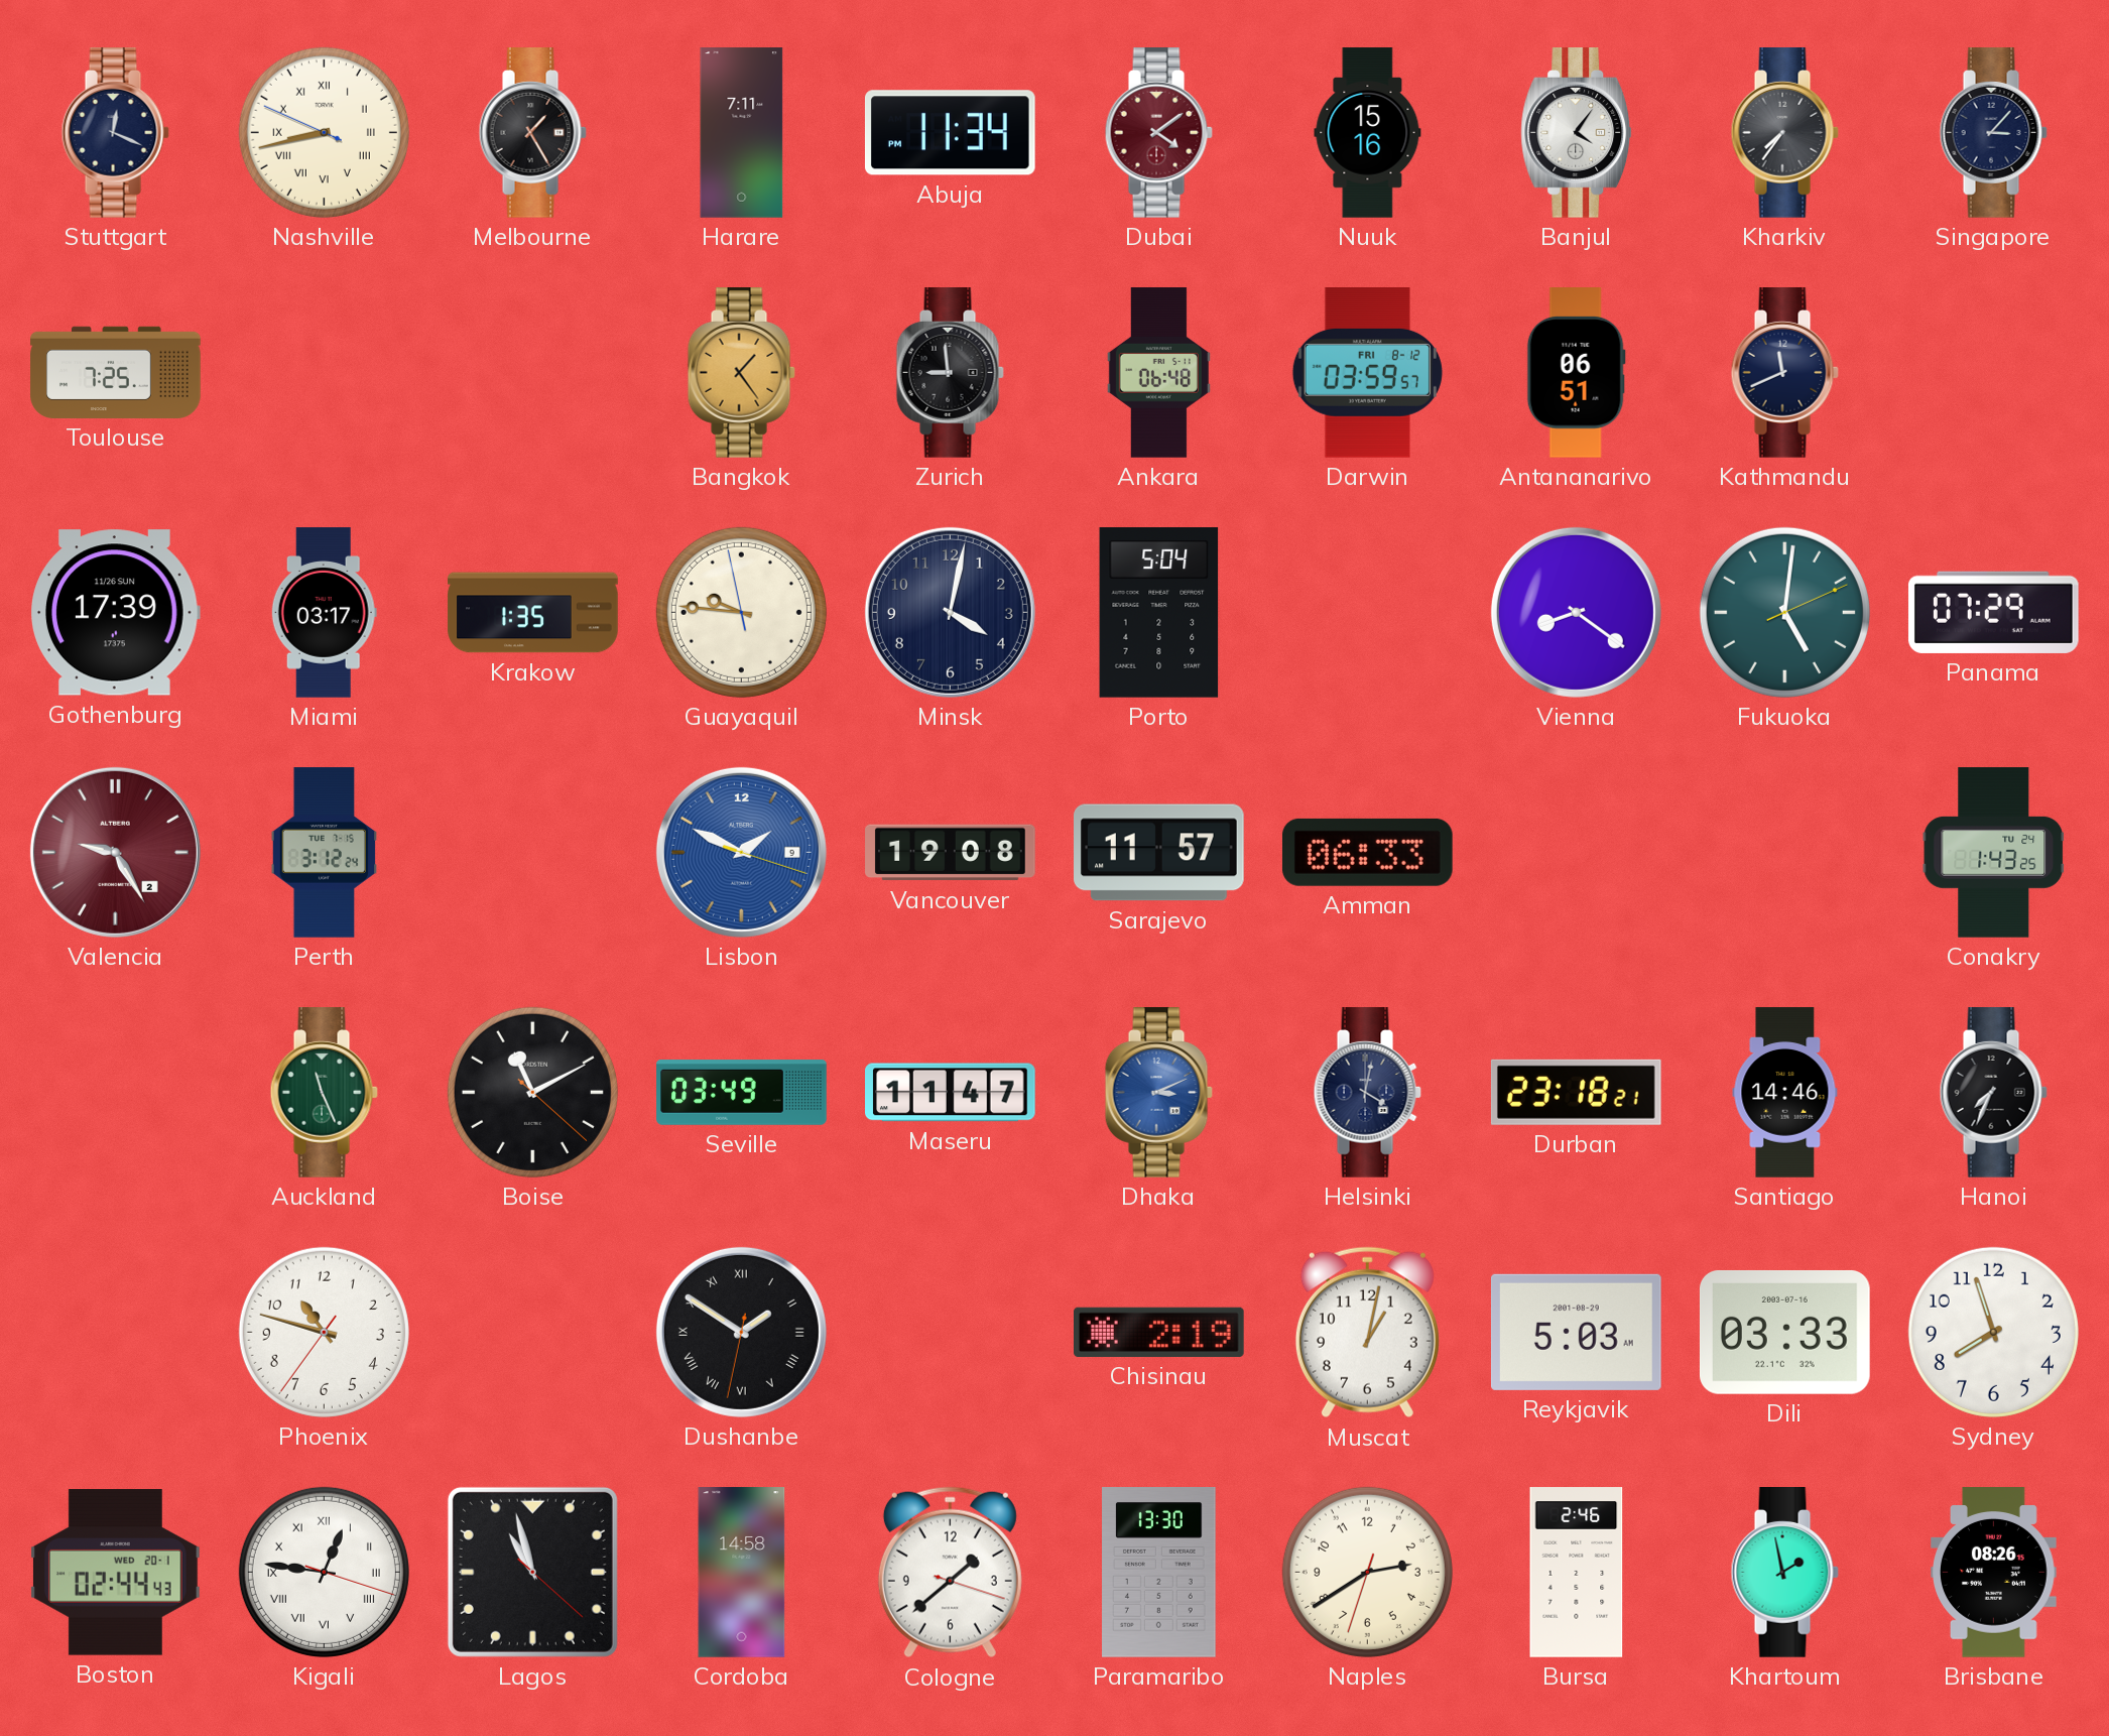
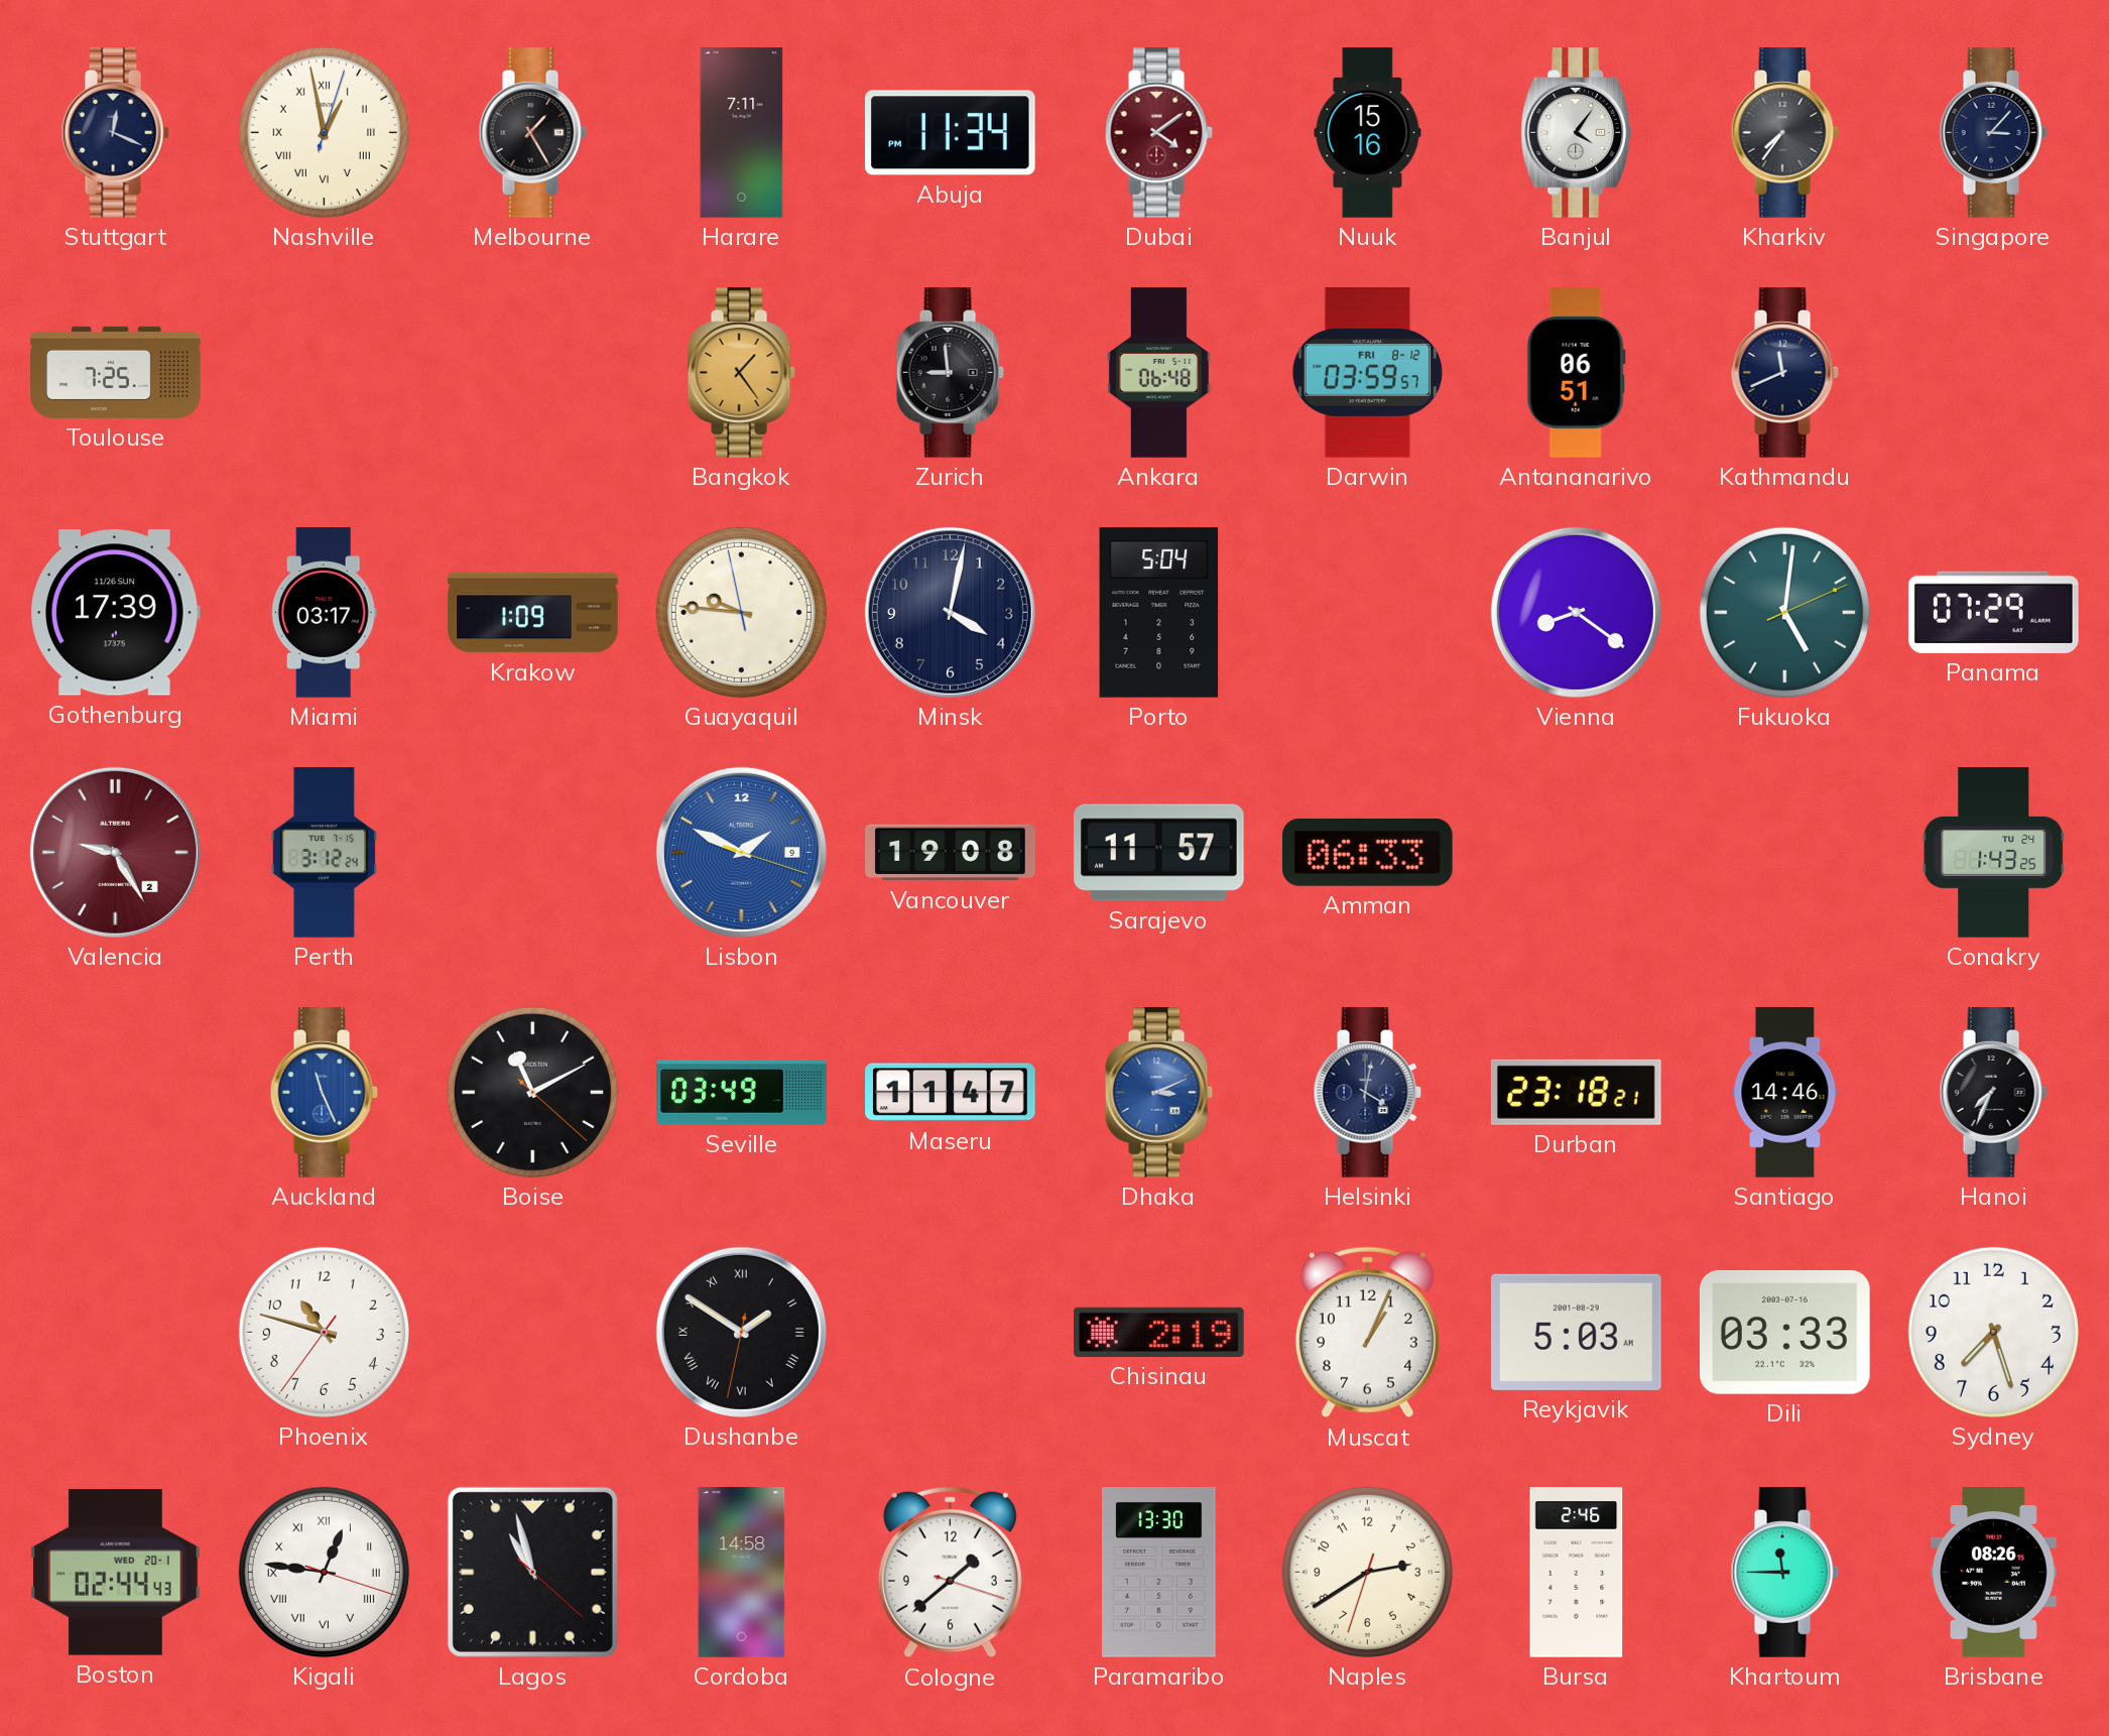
Nashville: 8:42 -> 12:58
Krakow: 1:35 -> 1:09
Auckland dial: green -> blue
Muscat: 1:02 -> 1:04
Sydney: 7:57 -> 7:27
Khartoum: 1:58 -> 11:45
